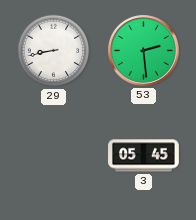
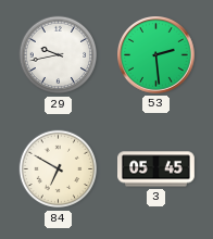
29: 8:43 -> 9:43
84: none -> 6:50
